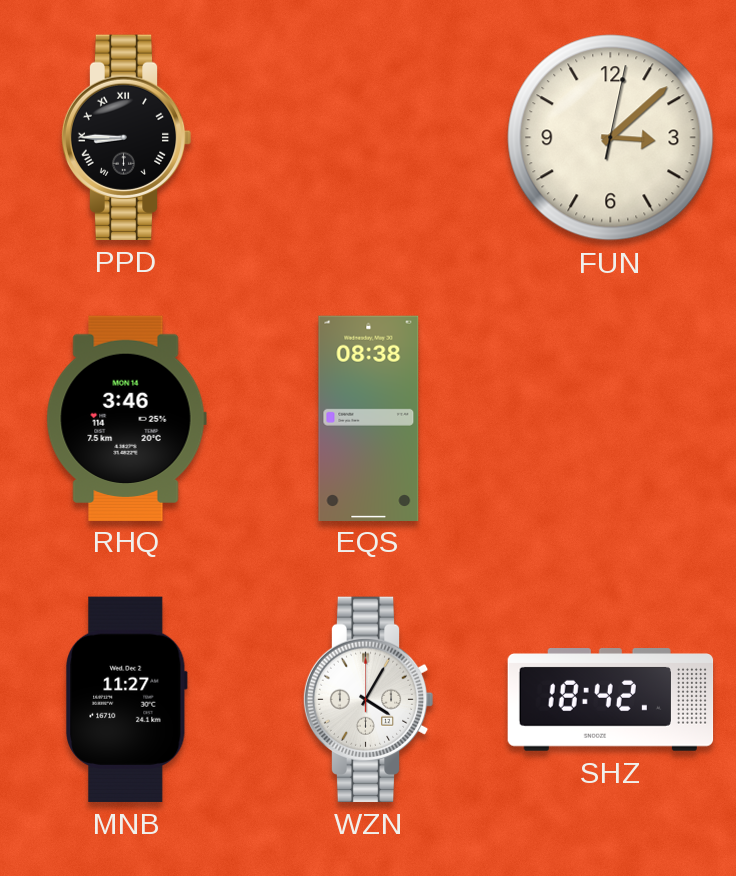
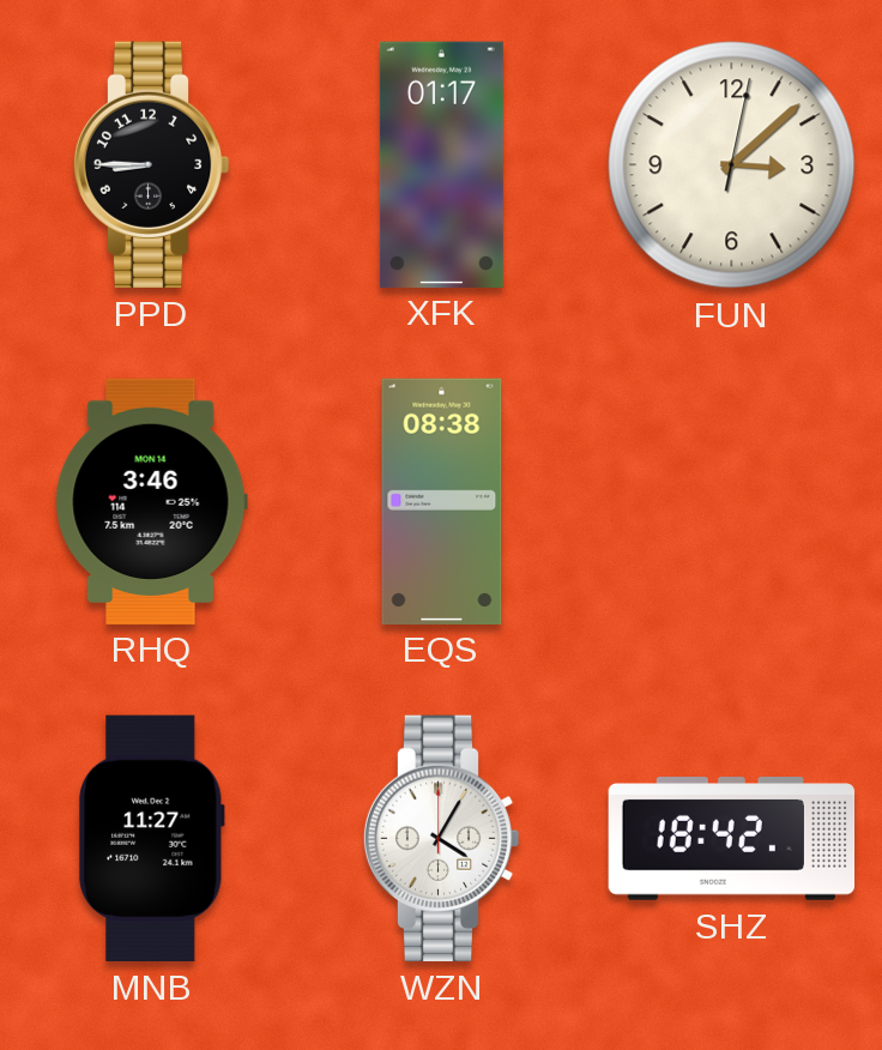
PPD numerals: Roman -> Arabic
XFK: none -> 01:17
